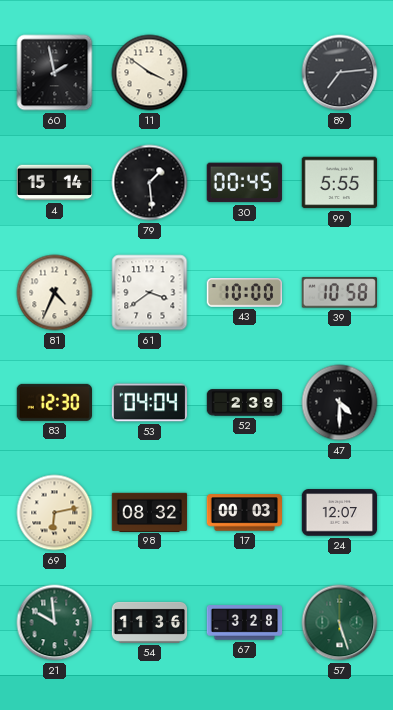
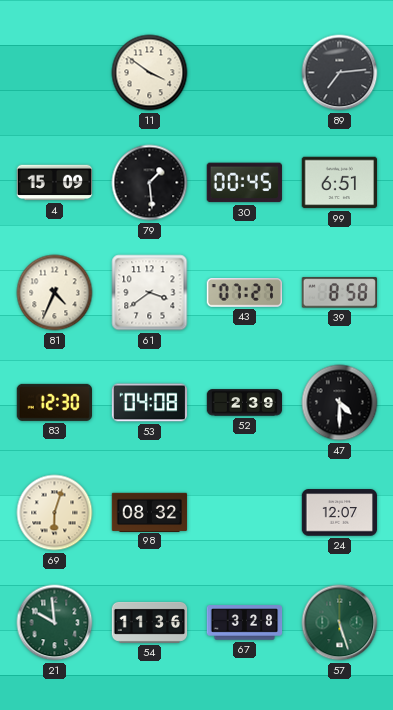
60: 1:58 -> none
4: 15:14 -> 15:09
99: 5:55 -> 6:51
43: 10:00 -> 07:27
39: 10:58 -> 8:58
53: 04:04 -> 04:08
69: 6:13 -> 6:03
17: 00:03 -> none
